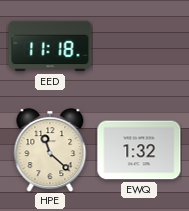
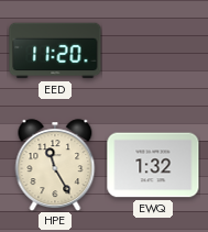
EED: 11:18 -> 11:20
HPE: 11:22 -> 11:25
